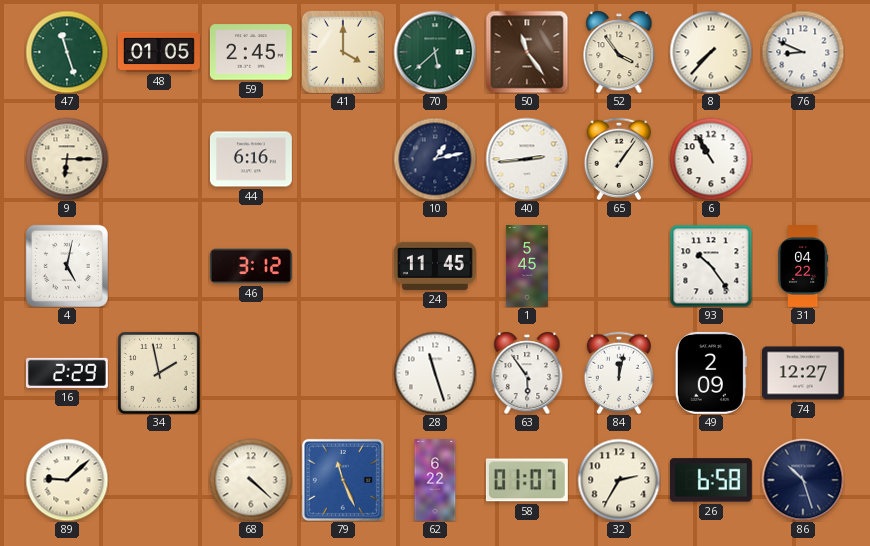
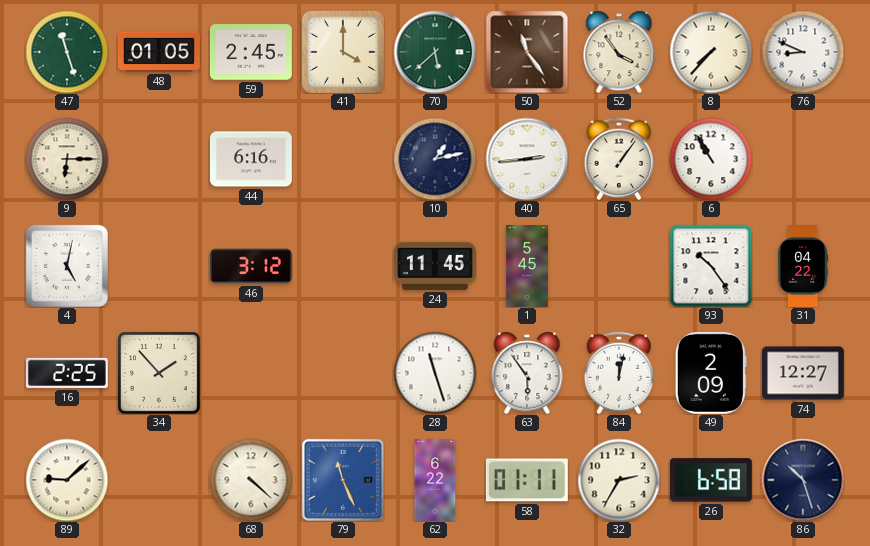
16: 2:29 -> 2:25
34: 1:58 -> 1:53
58: 01:07 -> 01:11
